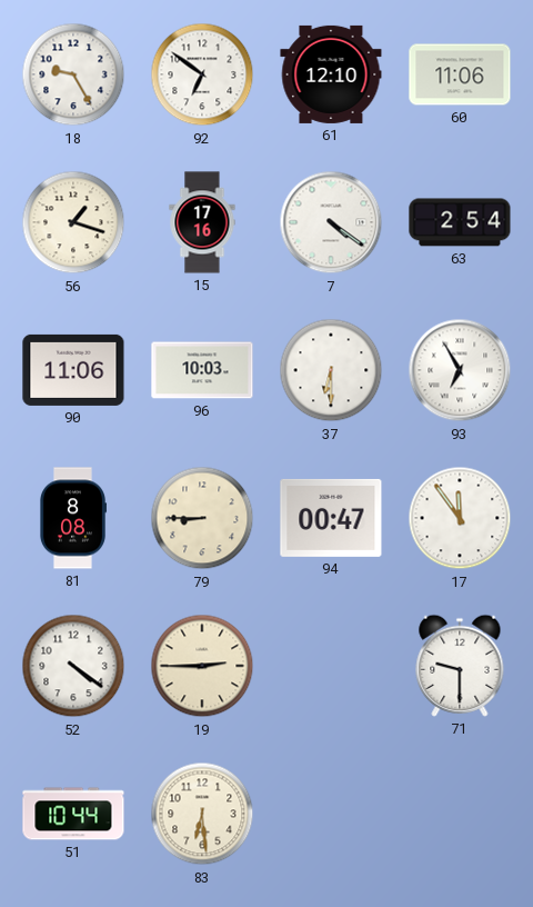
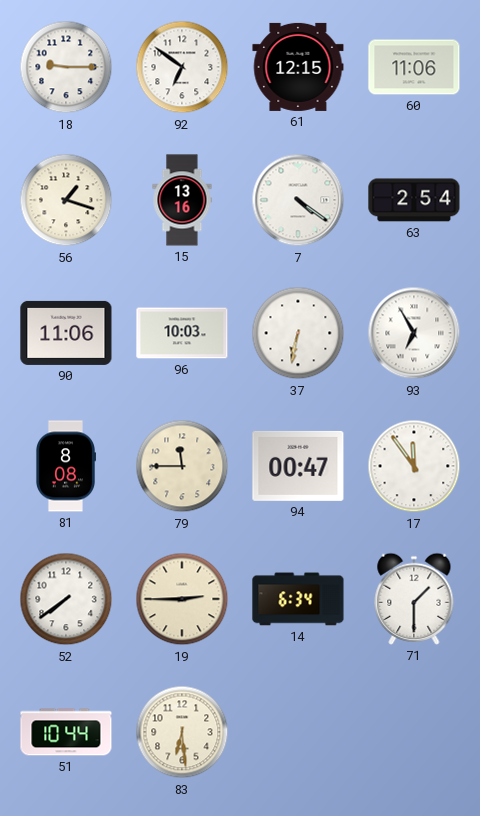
18: 9:25 -> 9:15
61: 12:10 -> 12:15
15: 17:16 -> 13:16
37: 6:30 -> 6:32
79: 8:45 -> 11:45
52: 4:21 -> 7:39
14: none -> 6:34
71: 9:30 -> 1:30
